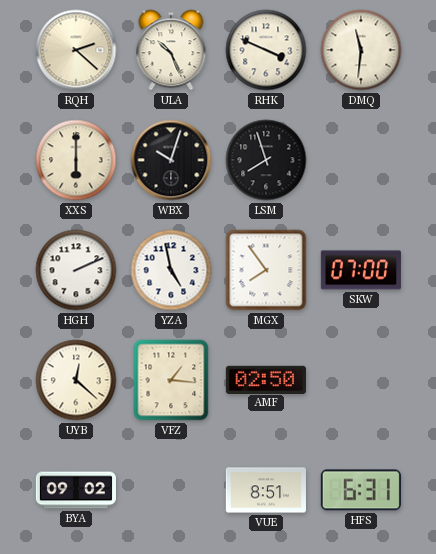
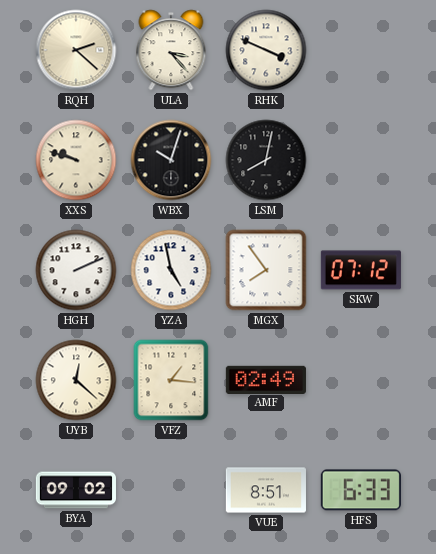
ULA: 10:26 -> 3:23
DMQ: 11:31 -> none
XXS: 6:00 -> 9:48
LSM: 7:57 -> 8:02
SKW: 07:00 -> 07:12
AMF: 02:50 -> 02:49
HFS: 6:31 -> 6:33
